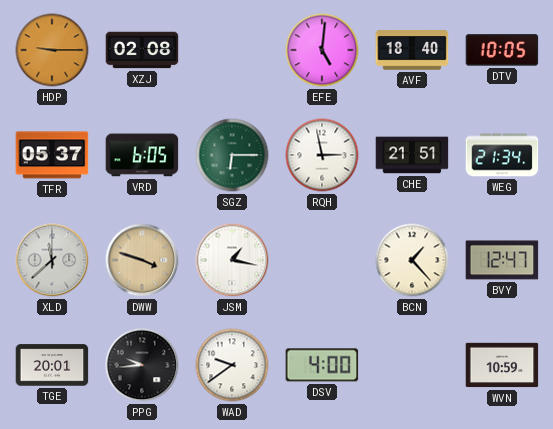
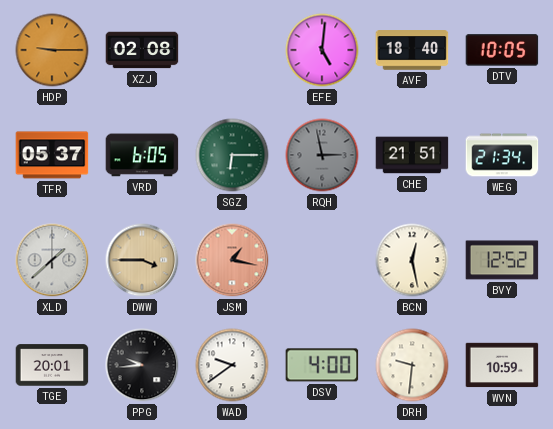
RQH dial: white -> grey
XLD: 11:38 -> 1:38
DWW: 3:48 -> 3:45
JSM dial: white -> salmon
BCN: 1:23 -> 12:28
BVY: 12:47 -> 12:52
DRH: none -> 9:31
